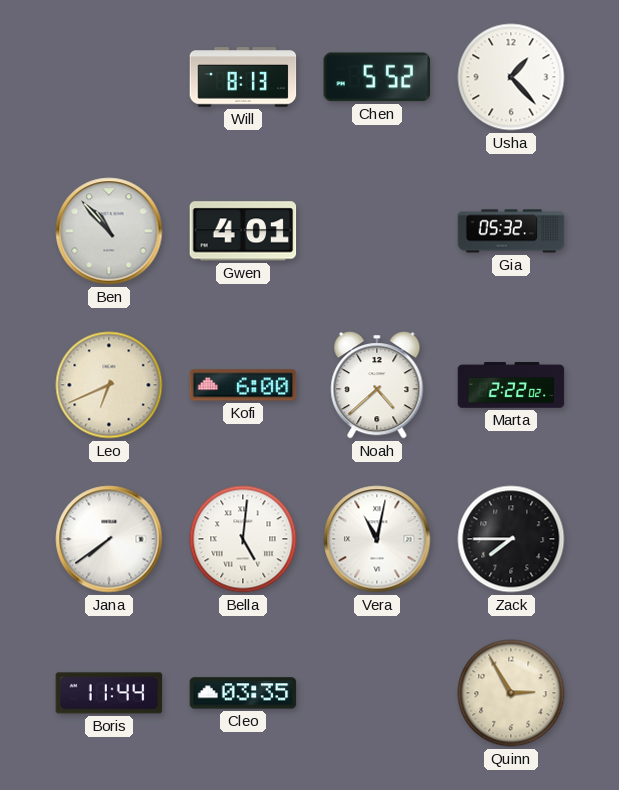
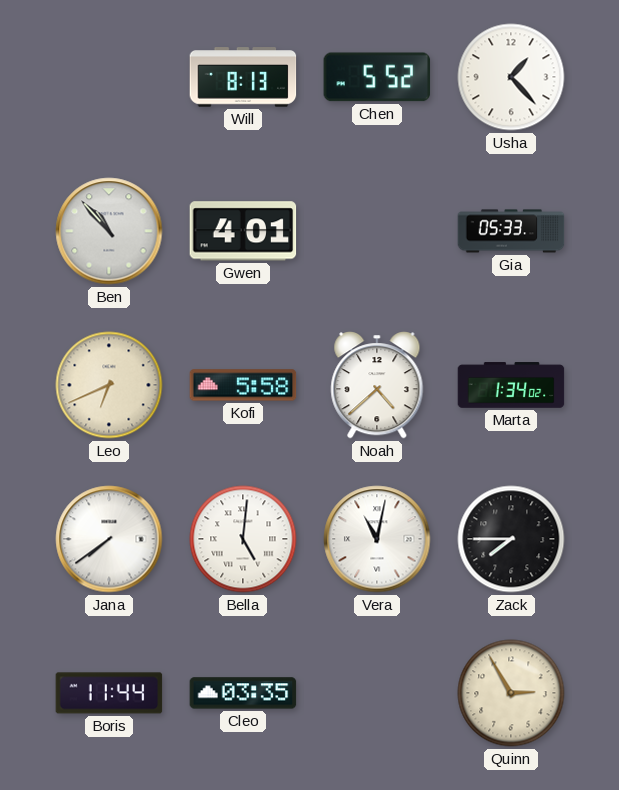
Gia: 05:32 -> 05:33
Kofi: 6:00 -> 5:58
Marta: 2:22 -> 1:34
